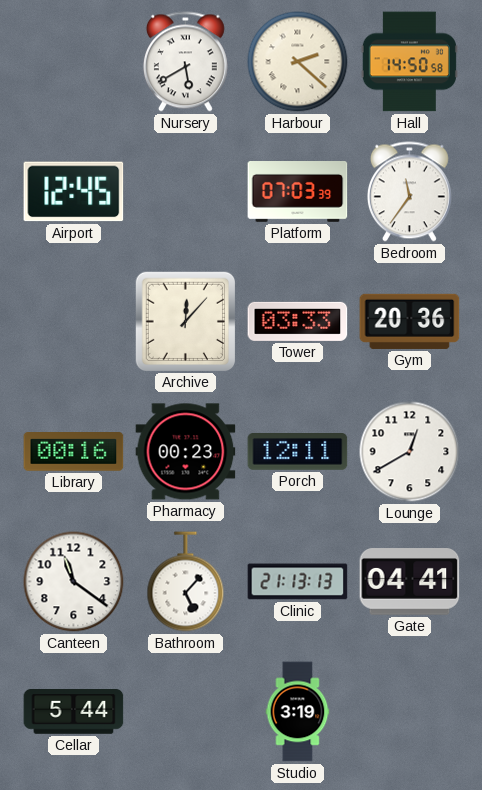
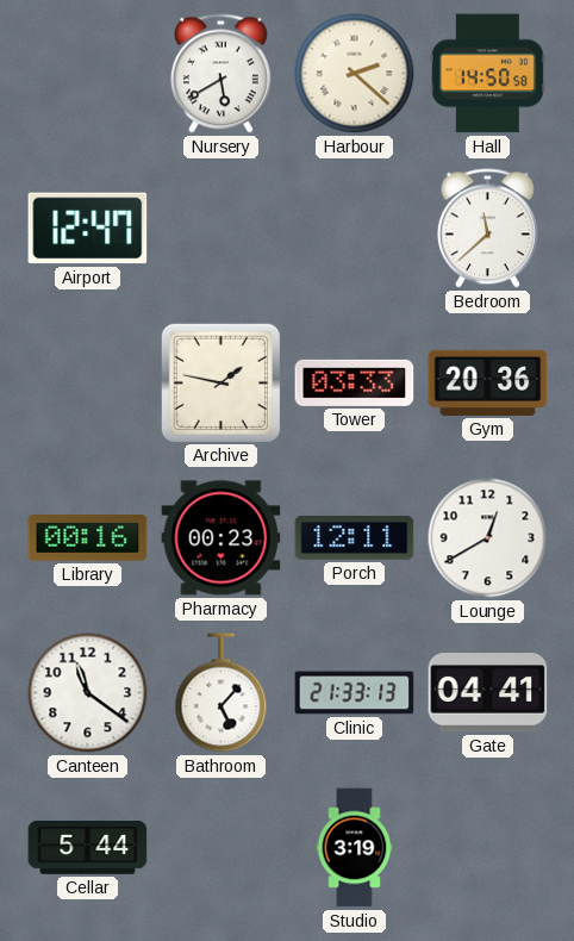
Airport: 12:45 -> 12:47
Platform: 07:03 -> none
Bedroom: 11:36 -> 11:38
Archive: 12:07 -> 1:47
Clinic: 21:13 -> 21:33
